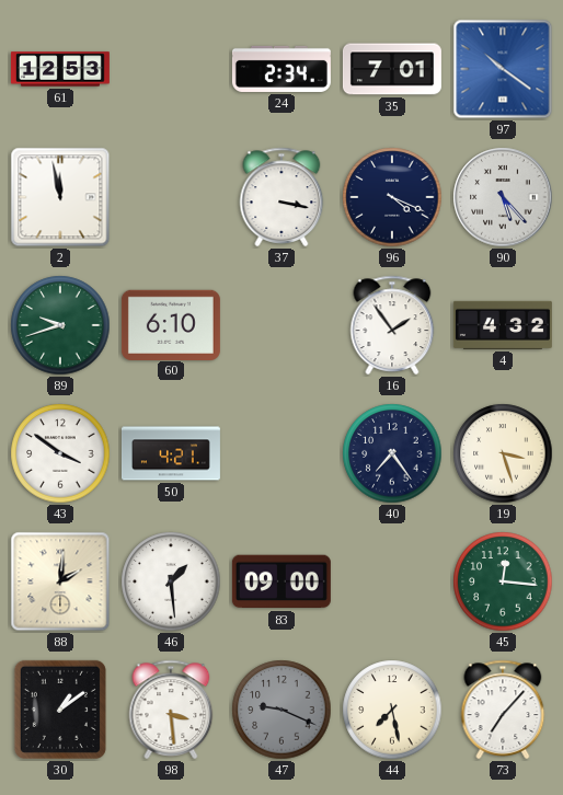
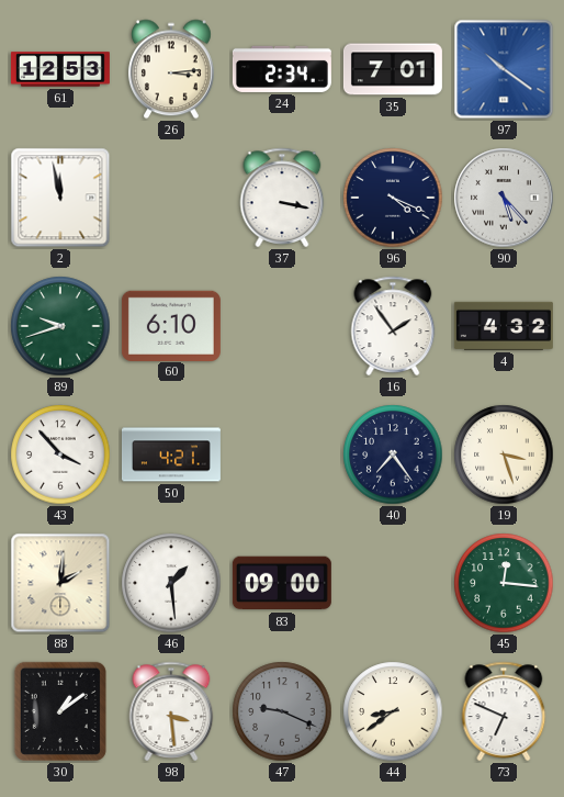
26: none -> 3:14
43: 3:51 -> 3:53
44: 7:28 -> 8:39
73: 7:07 -> 6:49
